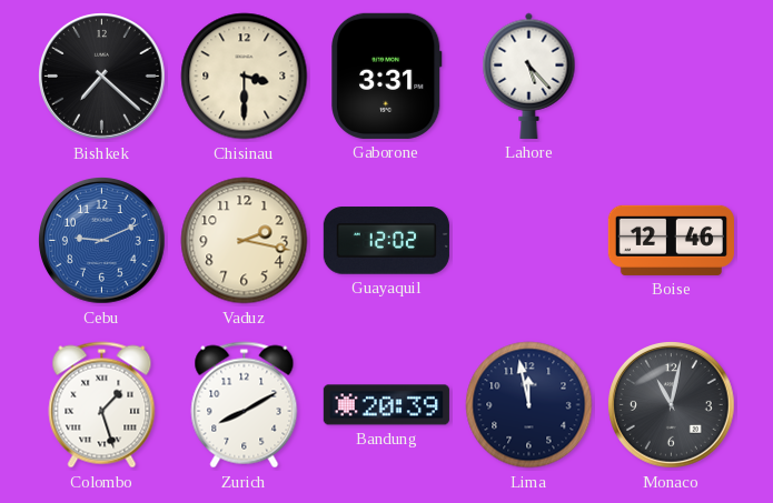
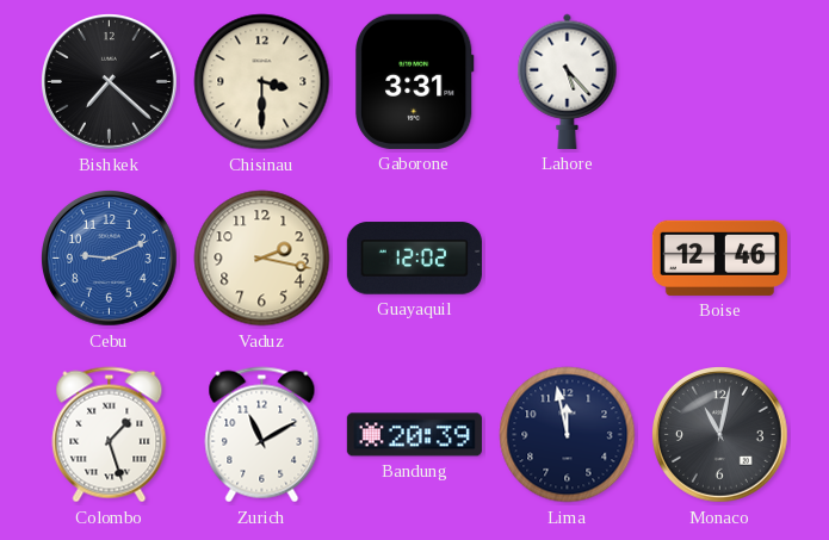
Zurich: 8:10 -> 11:10
